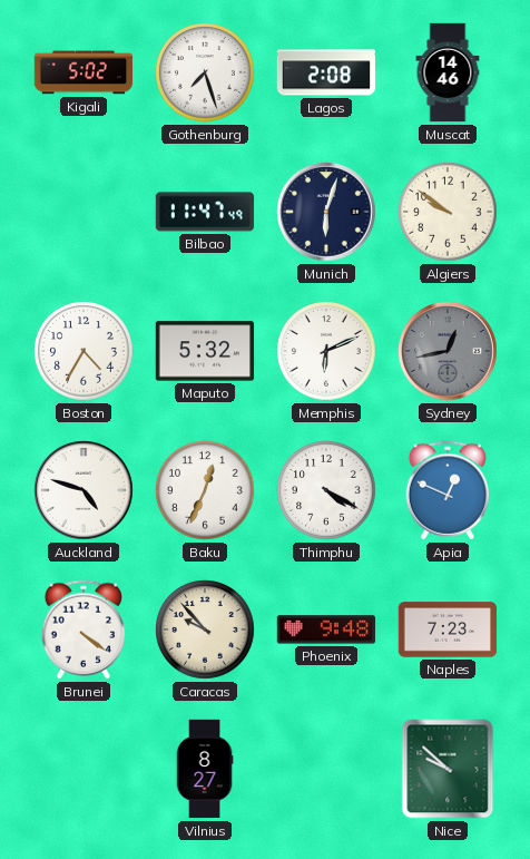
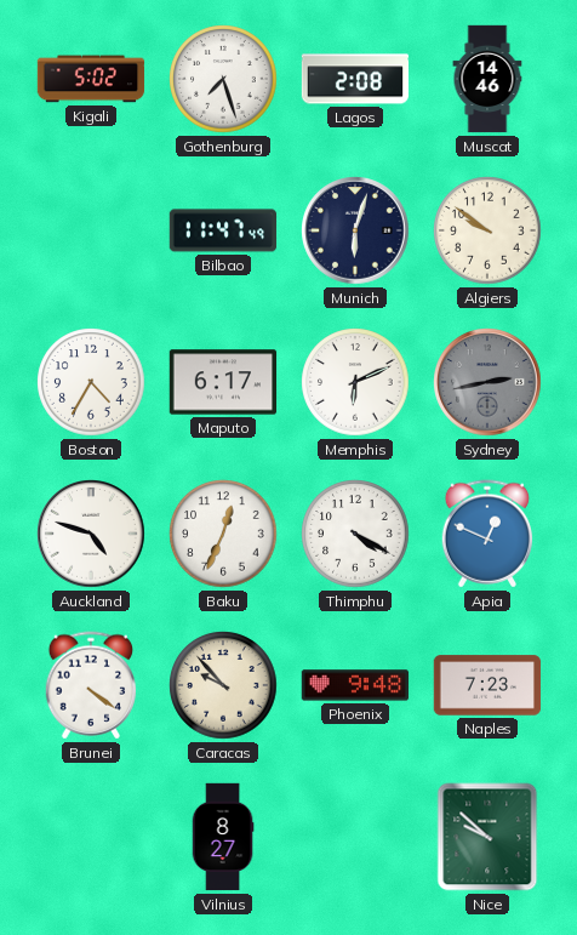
Maputo: 5:32 -> 6:17
Sydney: 12:43 -> 2:43
